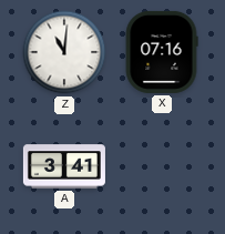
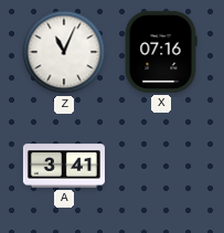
Z: 11:01 -> 11:04
